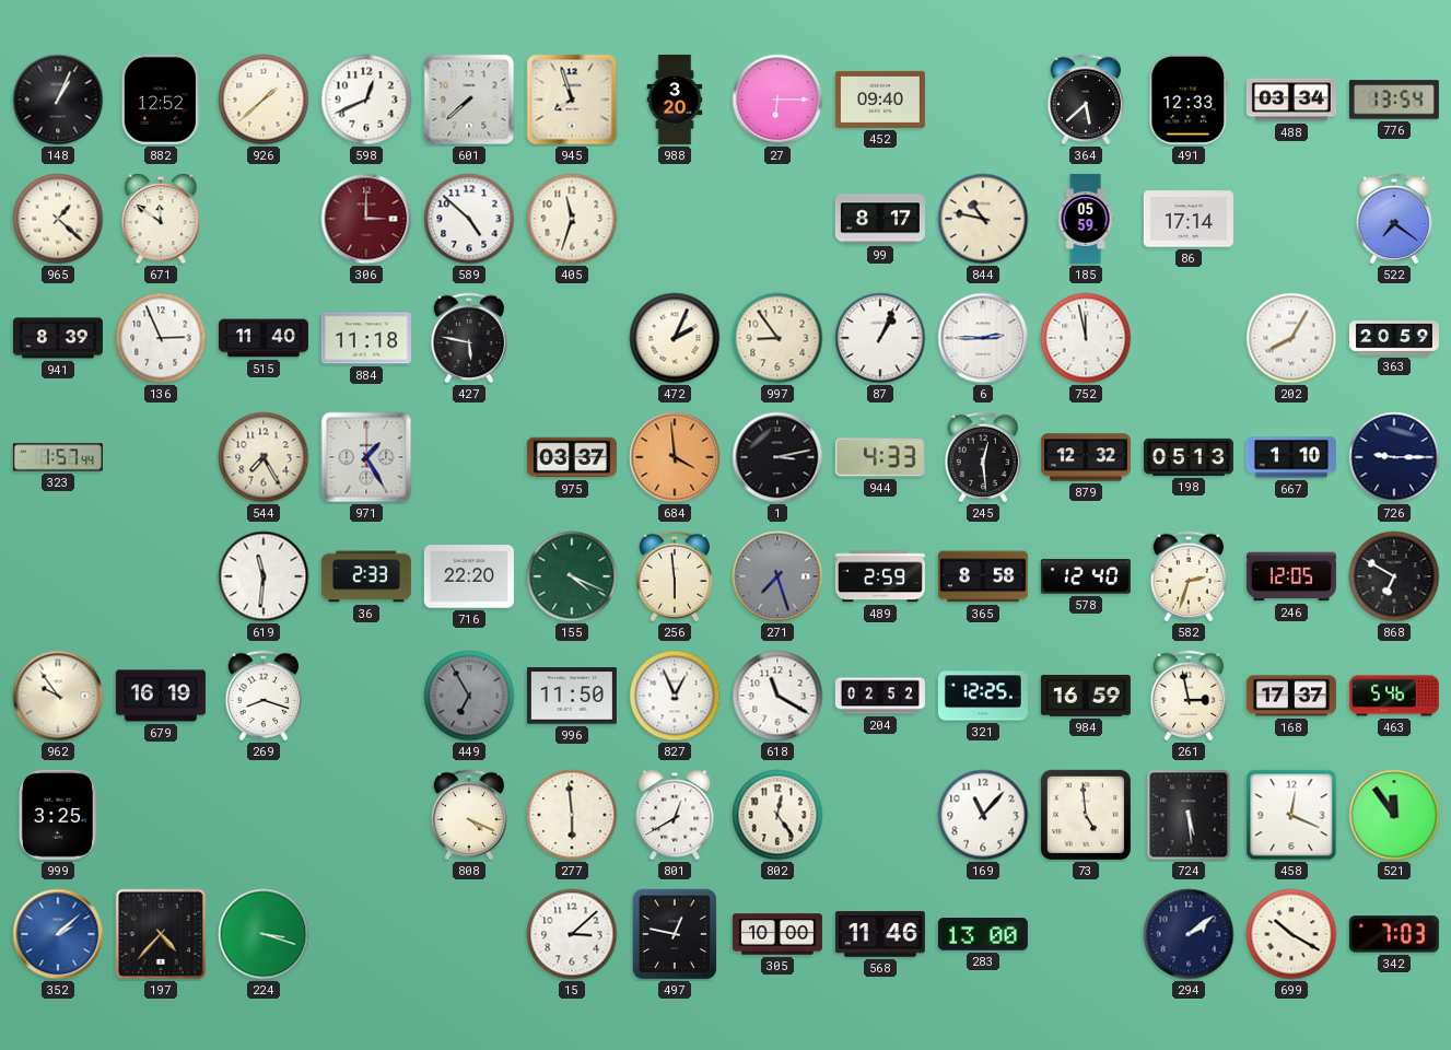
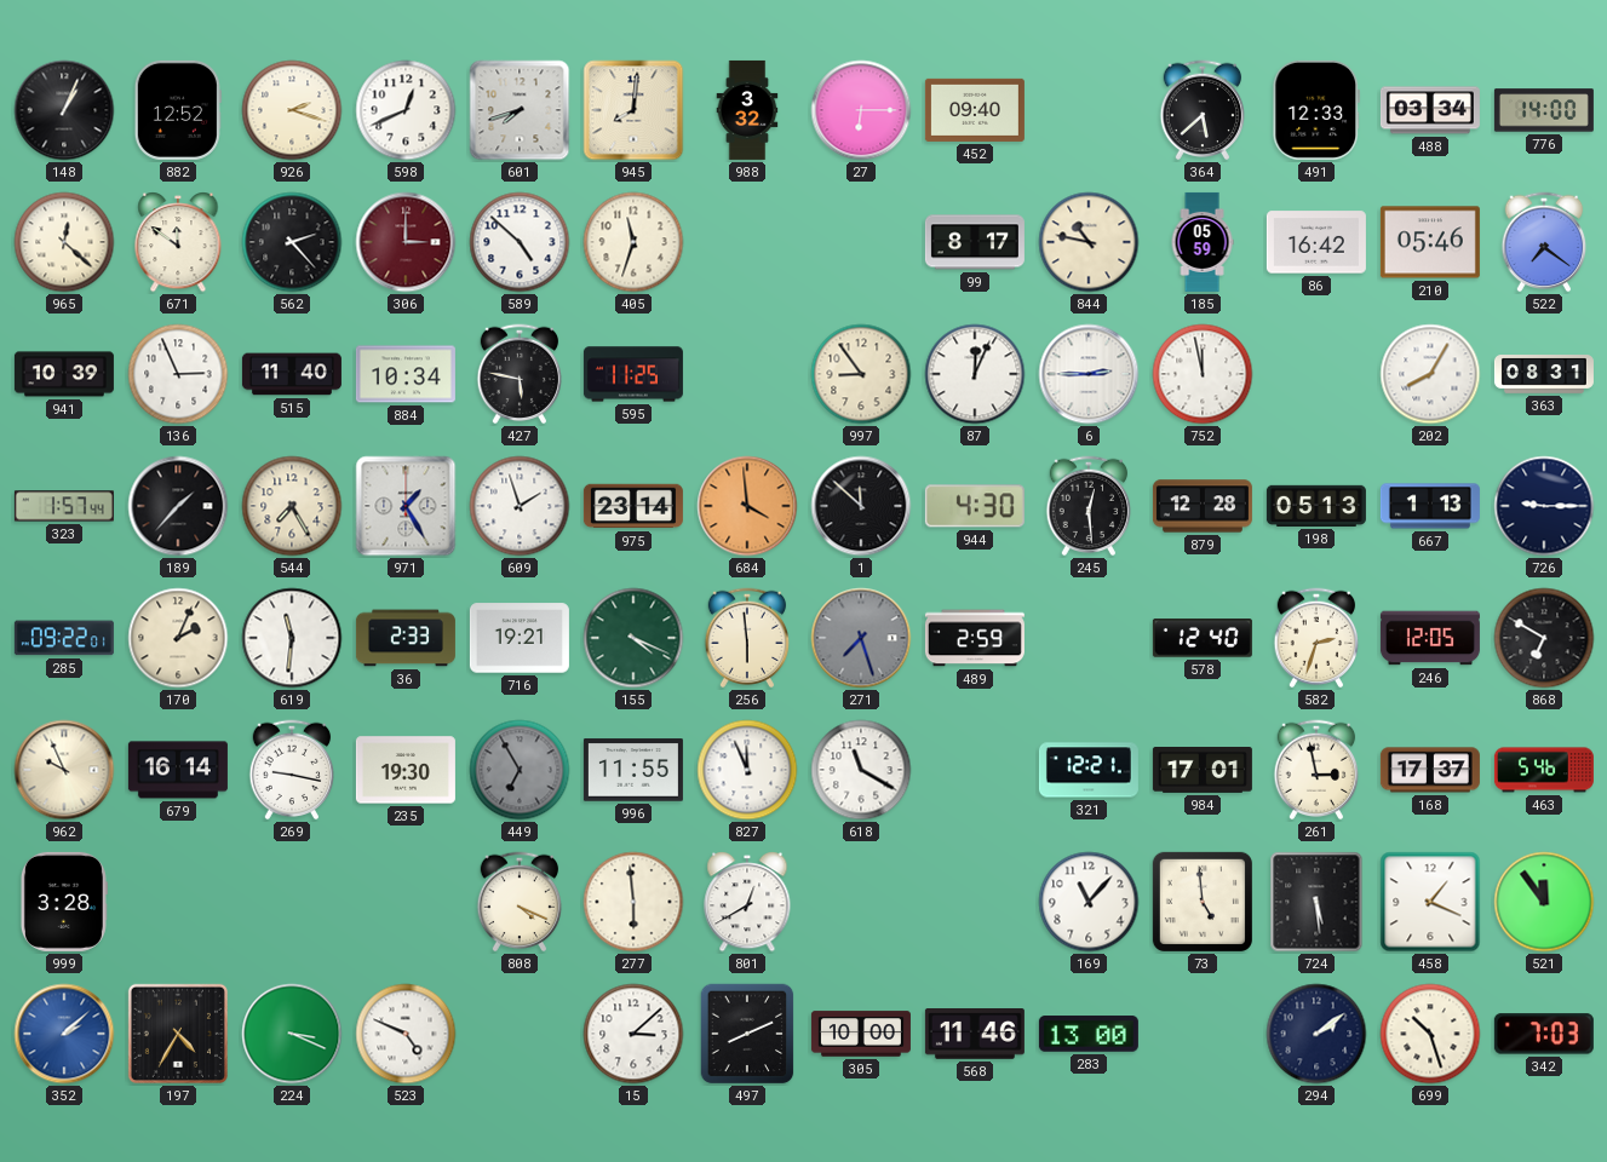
926: 1:38 -> 2:18
601: 7:38 -> 7:42
945: 7:57 -> 8:01
988: 3:20 -> 3:32
776: 13:54 -> 14:00
965: 1:22 -> 12:22
562: none -> 2:23
86: 17:14 -> 16:42
210: none -> 05:46
941: 8:39 -> 10:39
884: 11:18 -> 10:34
595: none -> 11:25
472: 2:04 -> none
87: 1:04 -> 12:04
363: 20:59 -> 08:31
189: none -> 1:37
609: none -> 1:57
975: 03:37 -> 23:14
1: 3:13 -> 11:52
944: 4:33 -> 4:30
879: 12:32 -> 12:28
667: 1:10 -> 1:13
285: none -> 09:22
170: none -> 2:04
716: 22:20 -> 19:21
365: 8:58 -> none
962: 9:54 -> 9:56
679: 16:19 -> 16:14
269: 8:18 -> 9:17
235: none -> 19:30
996: 11:50 -> 11:55
827: 12:56 -> 11:56
204: 02:52 -> none
321: 12:25 -> 12:21
984: 16:59 -> 17:01
999: 3:25 -> 3:28
802: 12:24 -> none
458: 12:19 -> 1:19
197: 4:37 -> 4:35
224: 3:18 -> 3:19
523: none -> 4:49
497: 12:47 -> 8:11
699: 10:20 -> 10:27
